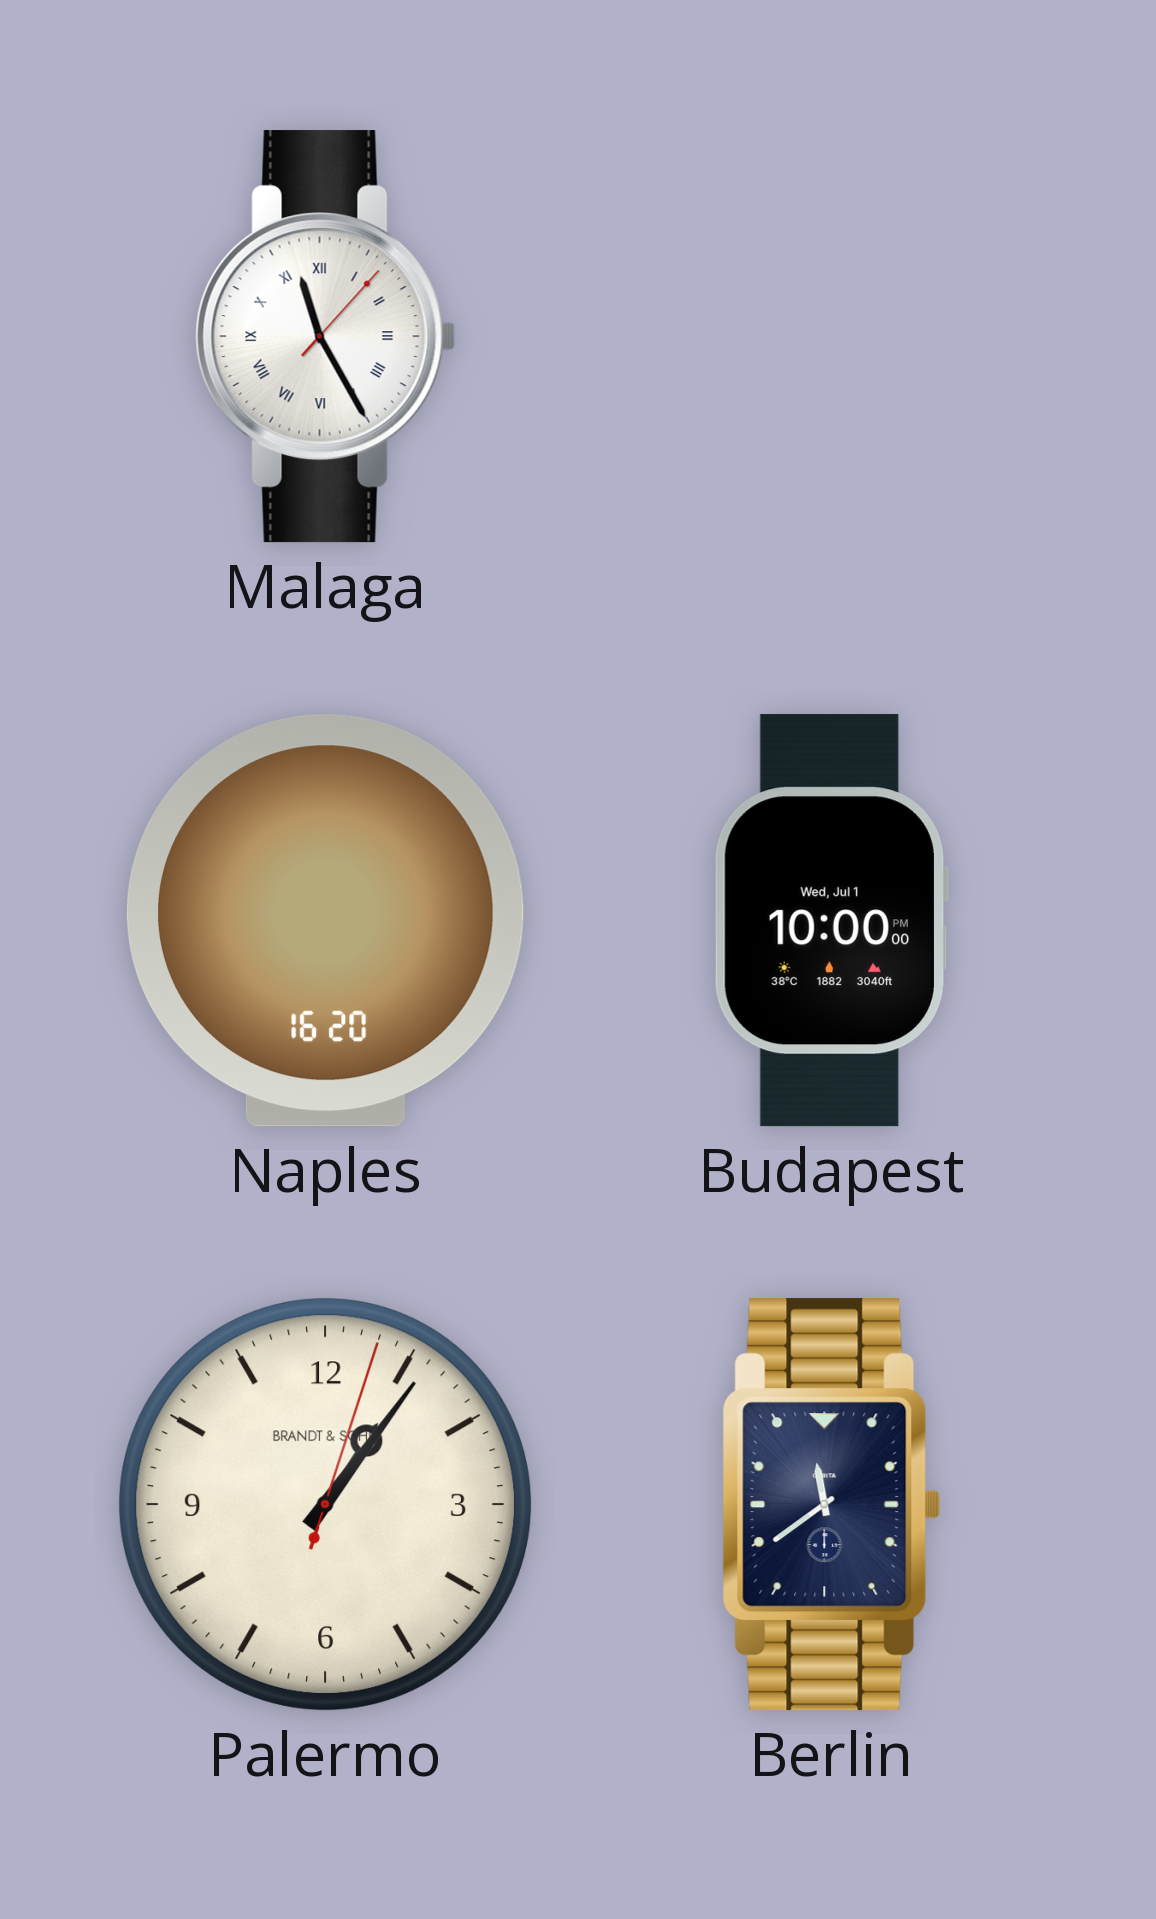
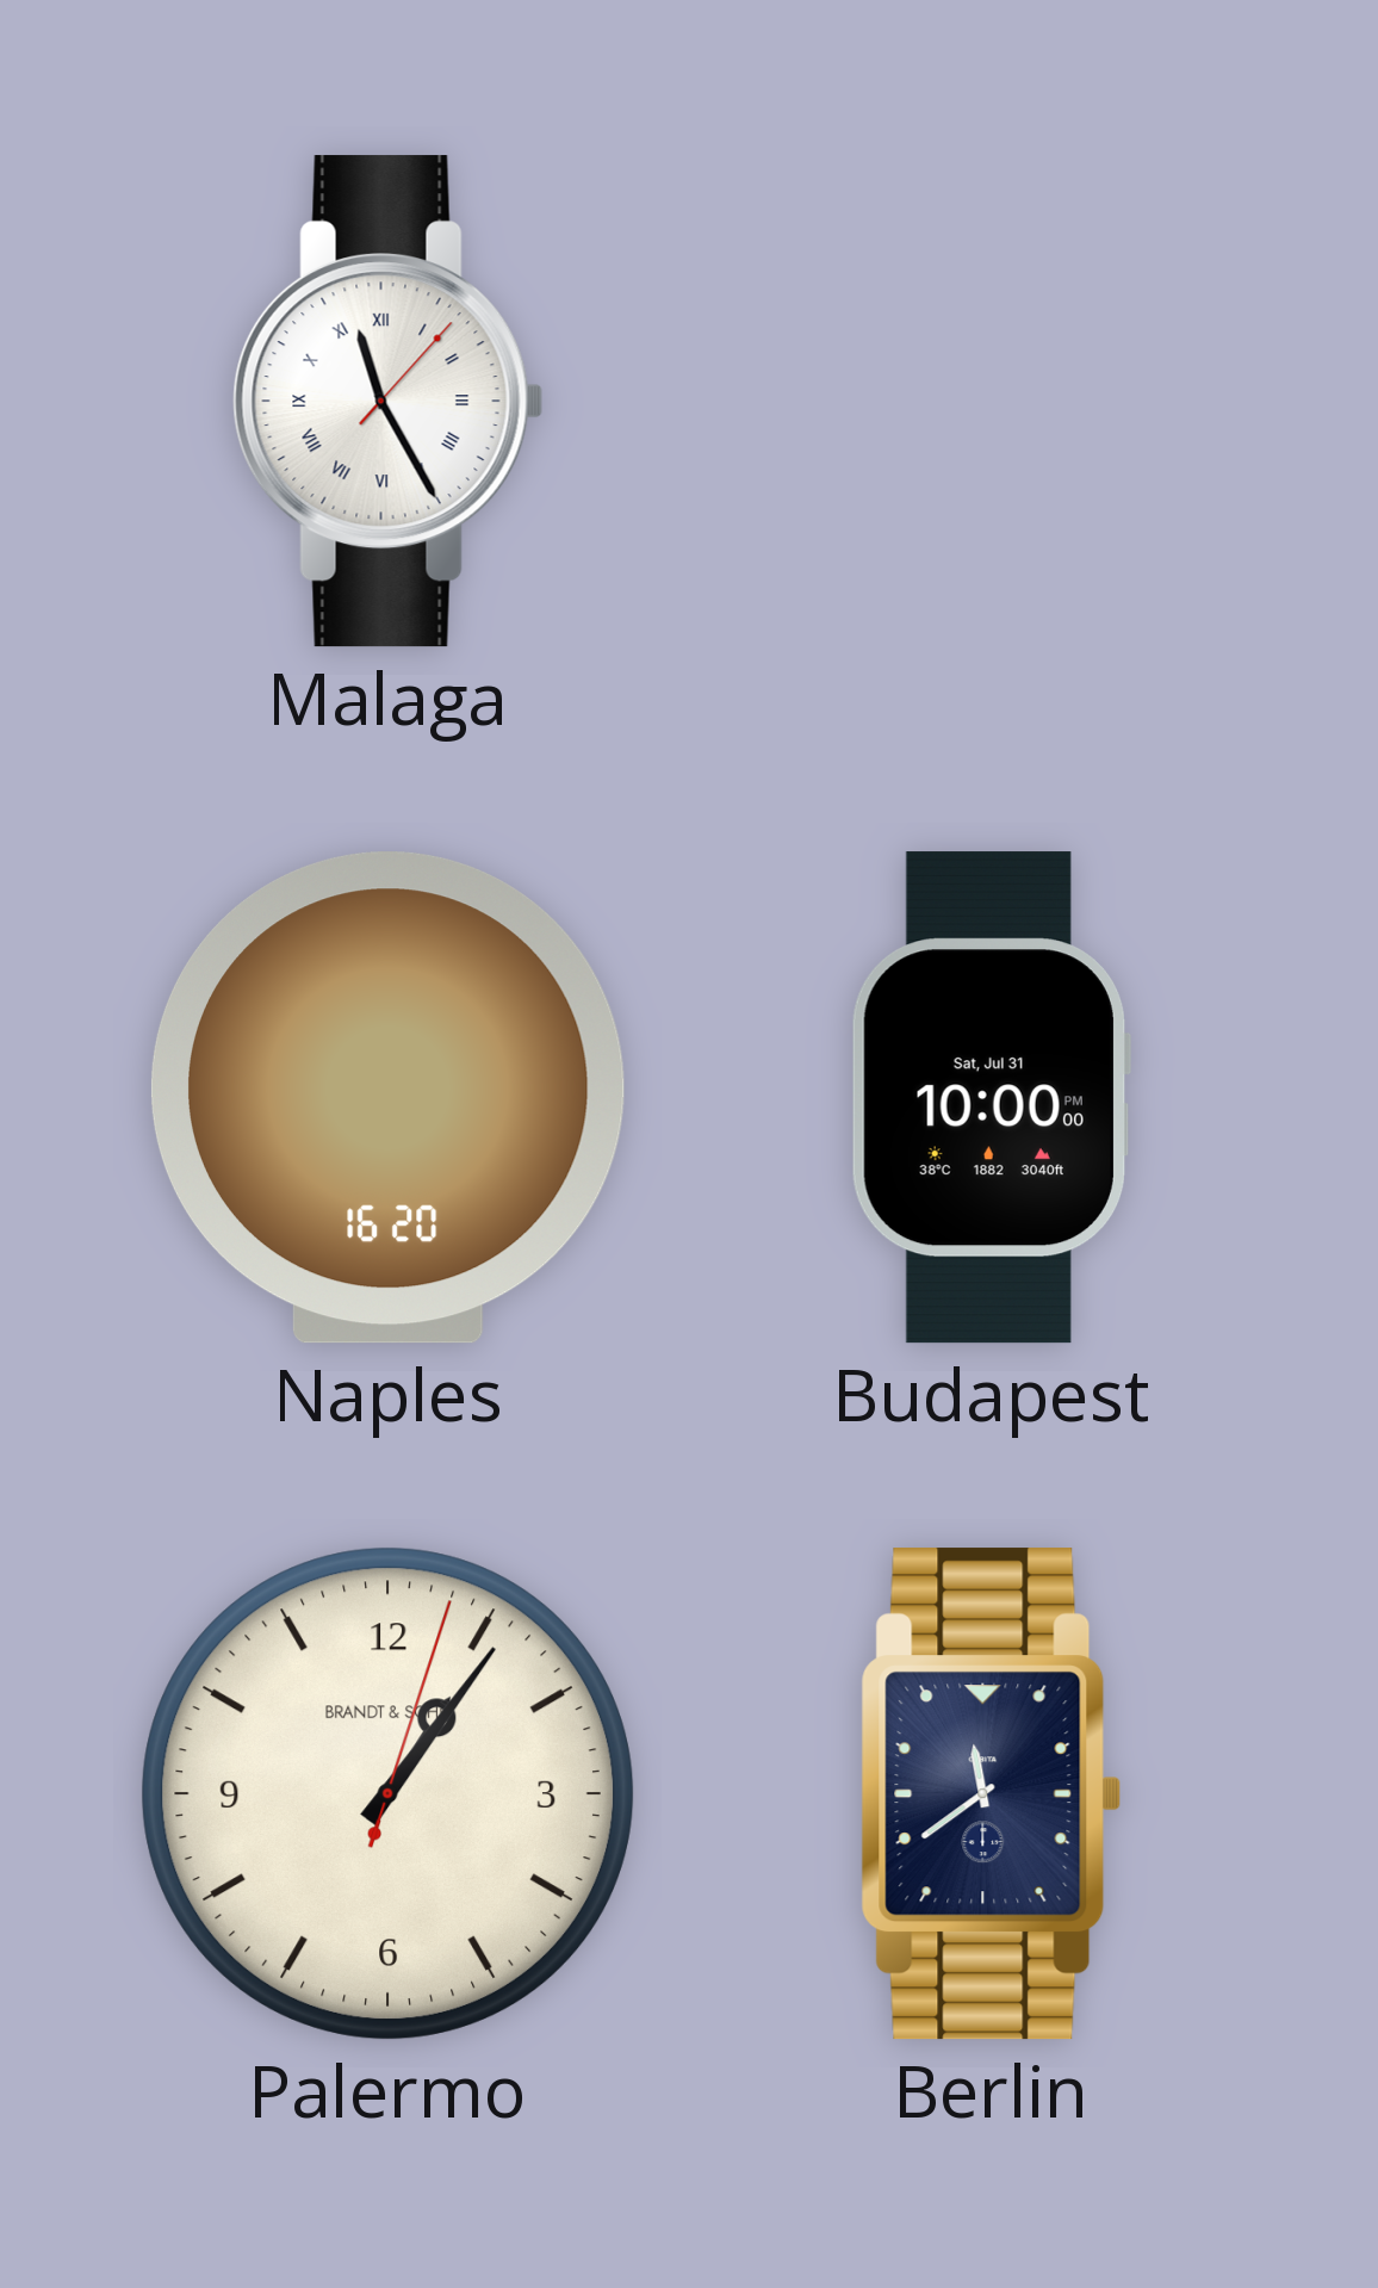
Budapest date: Wed, Jul 1 -> Sat, Jul 31
